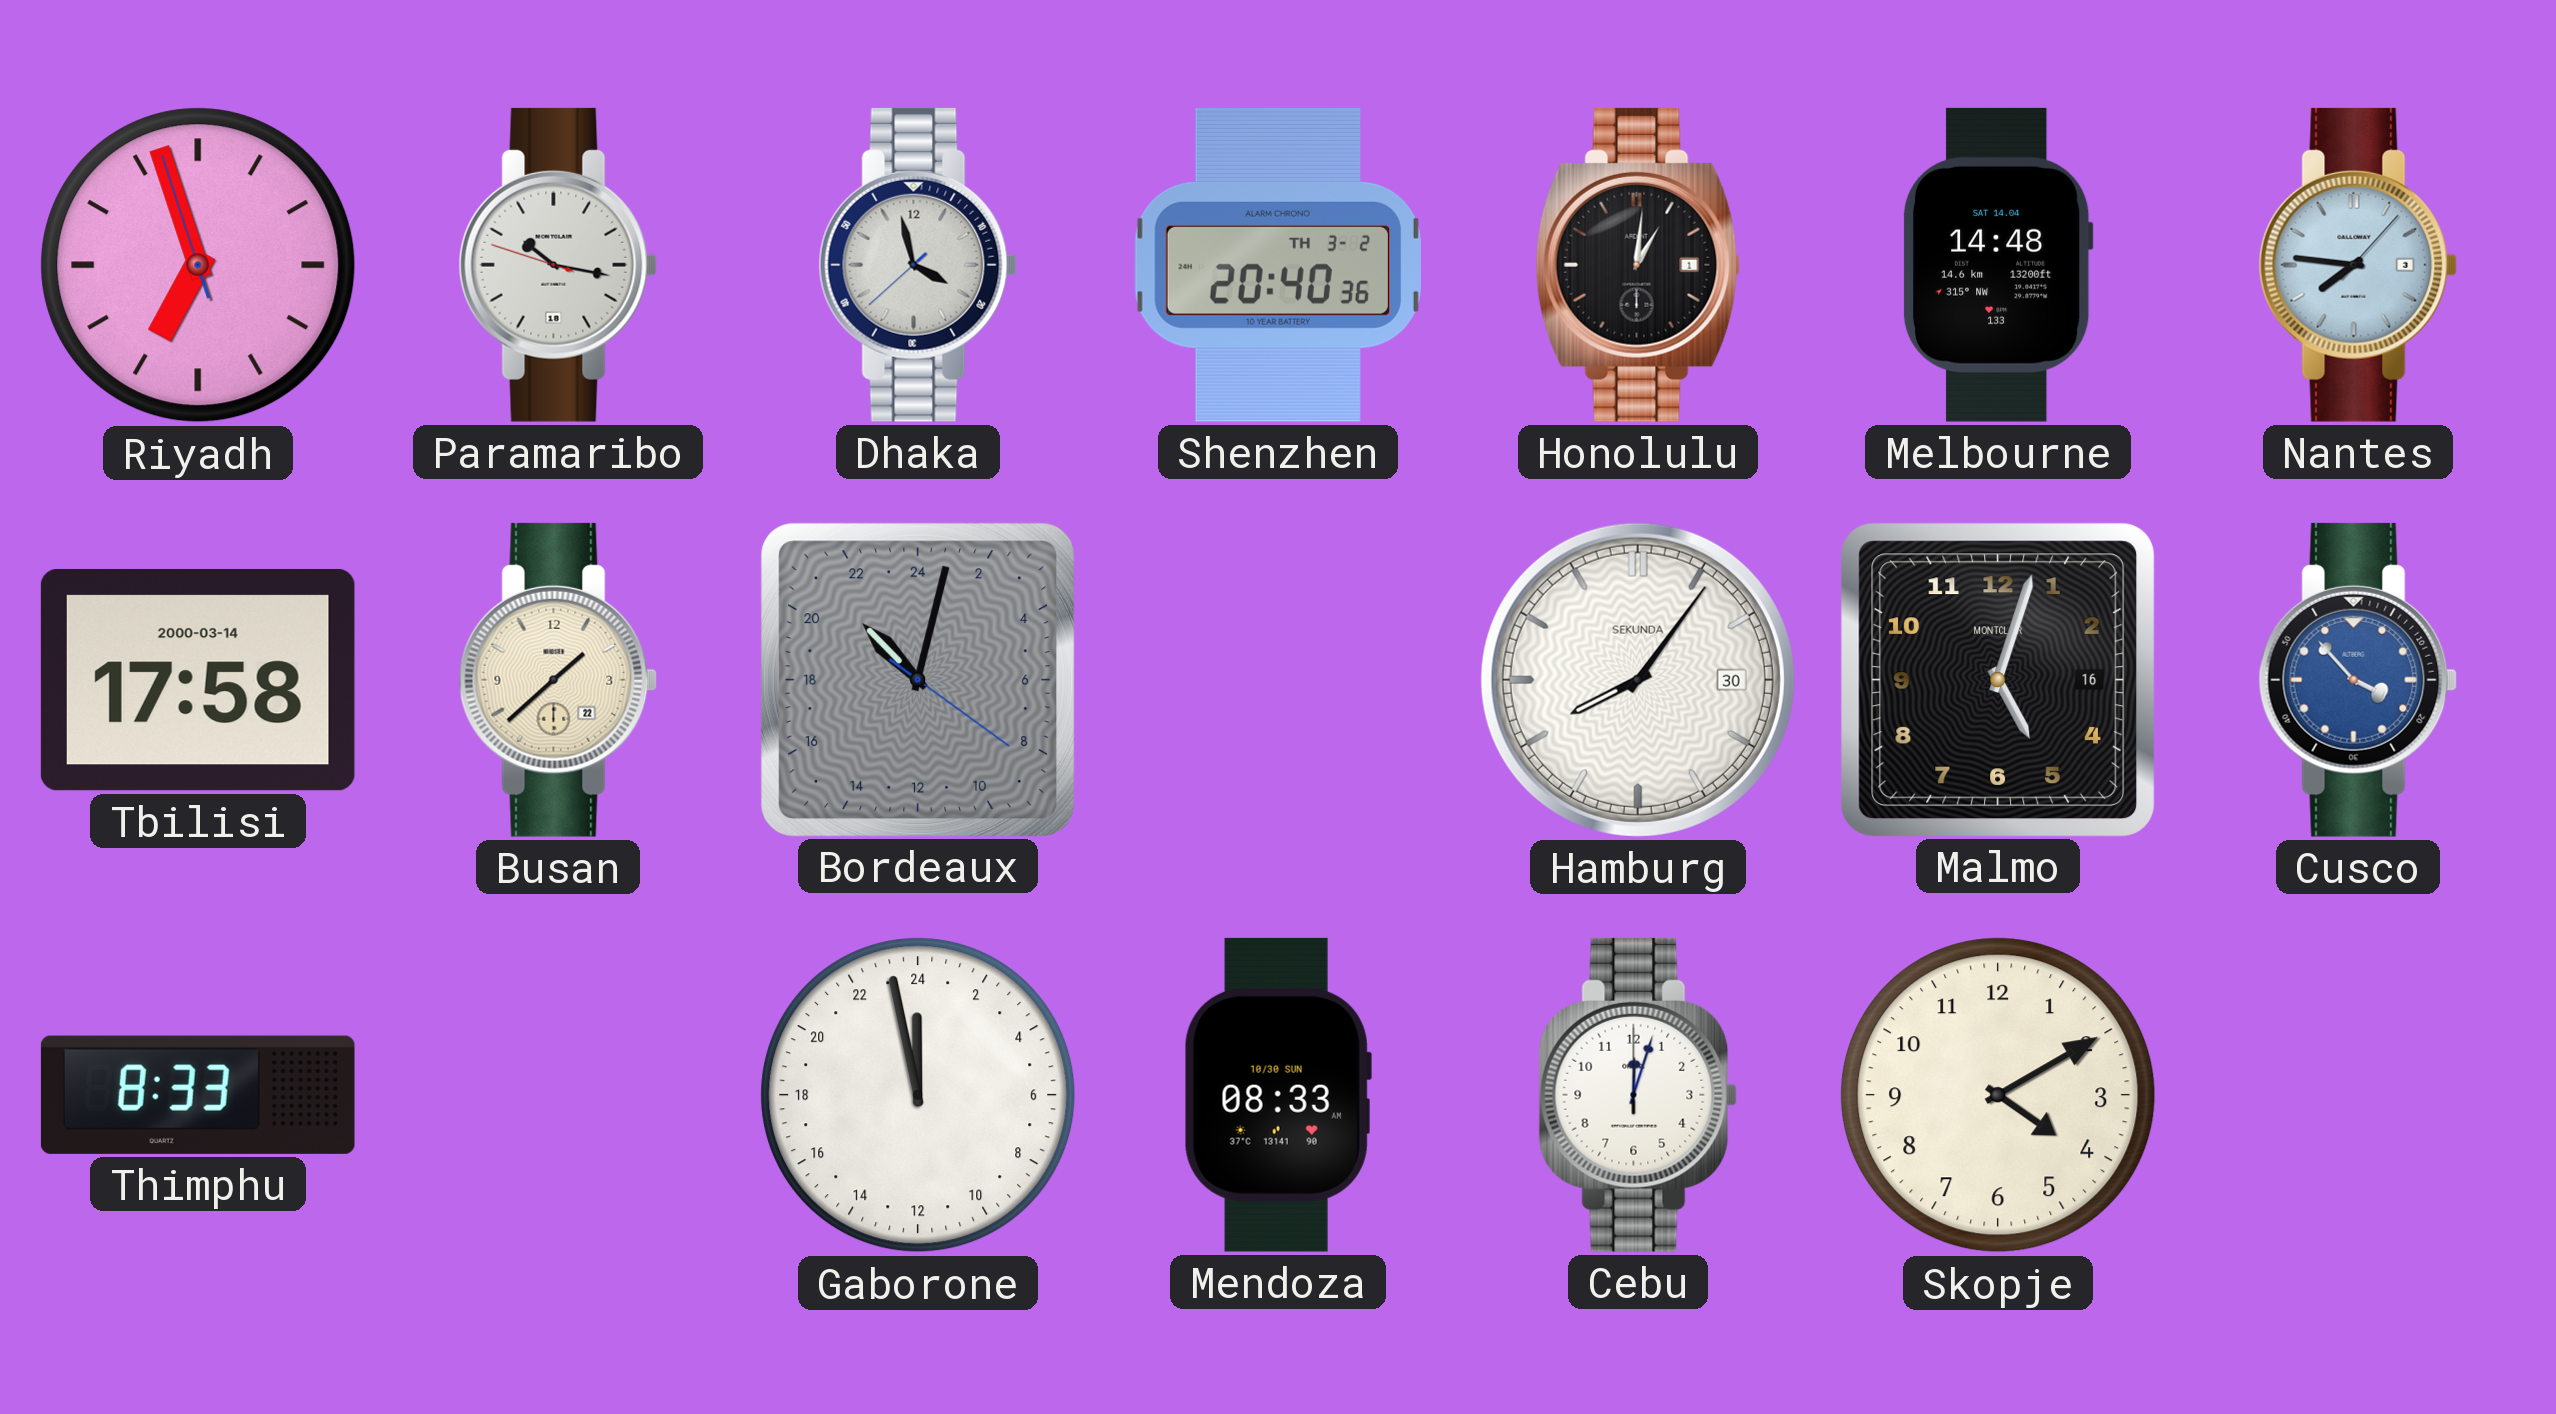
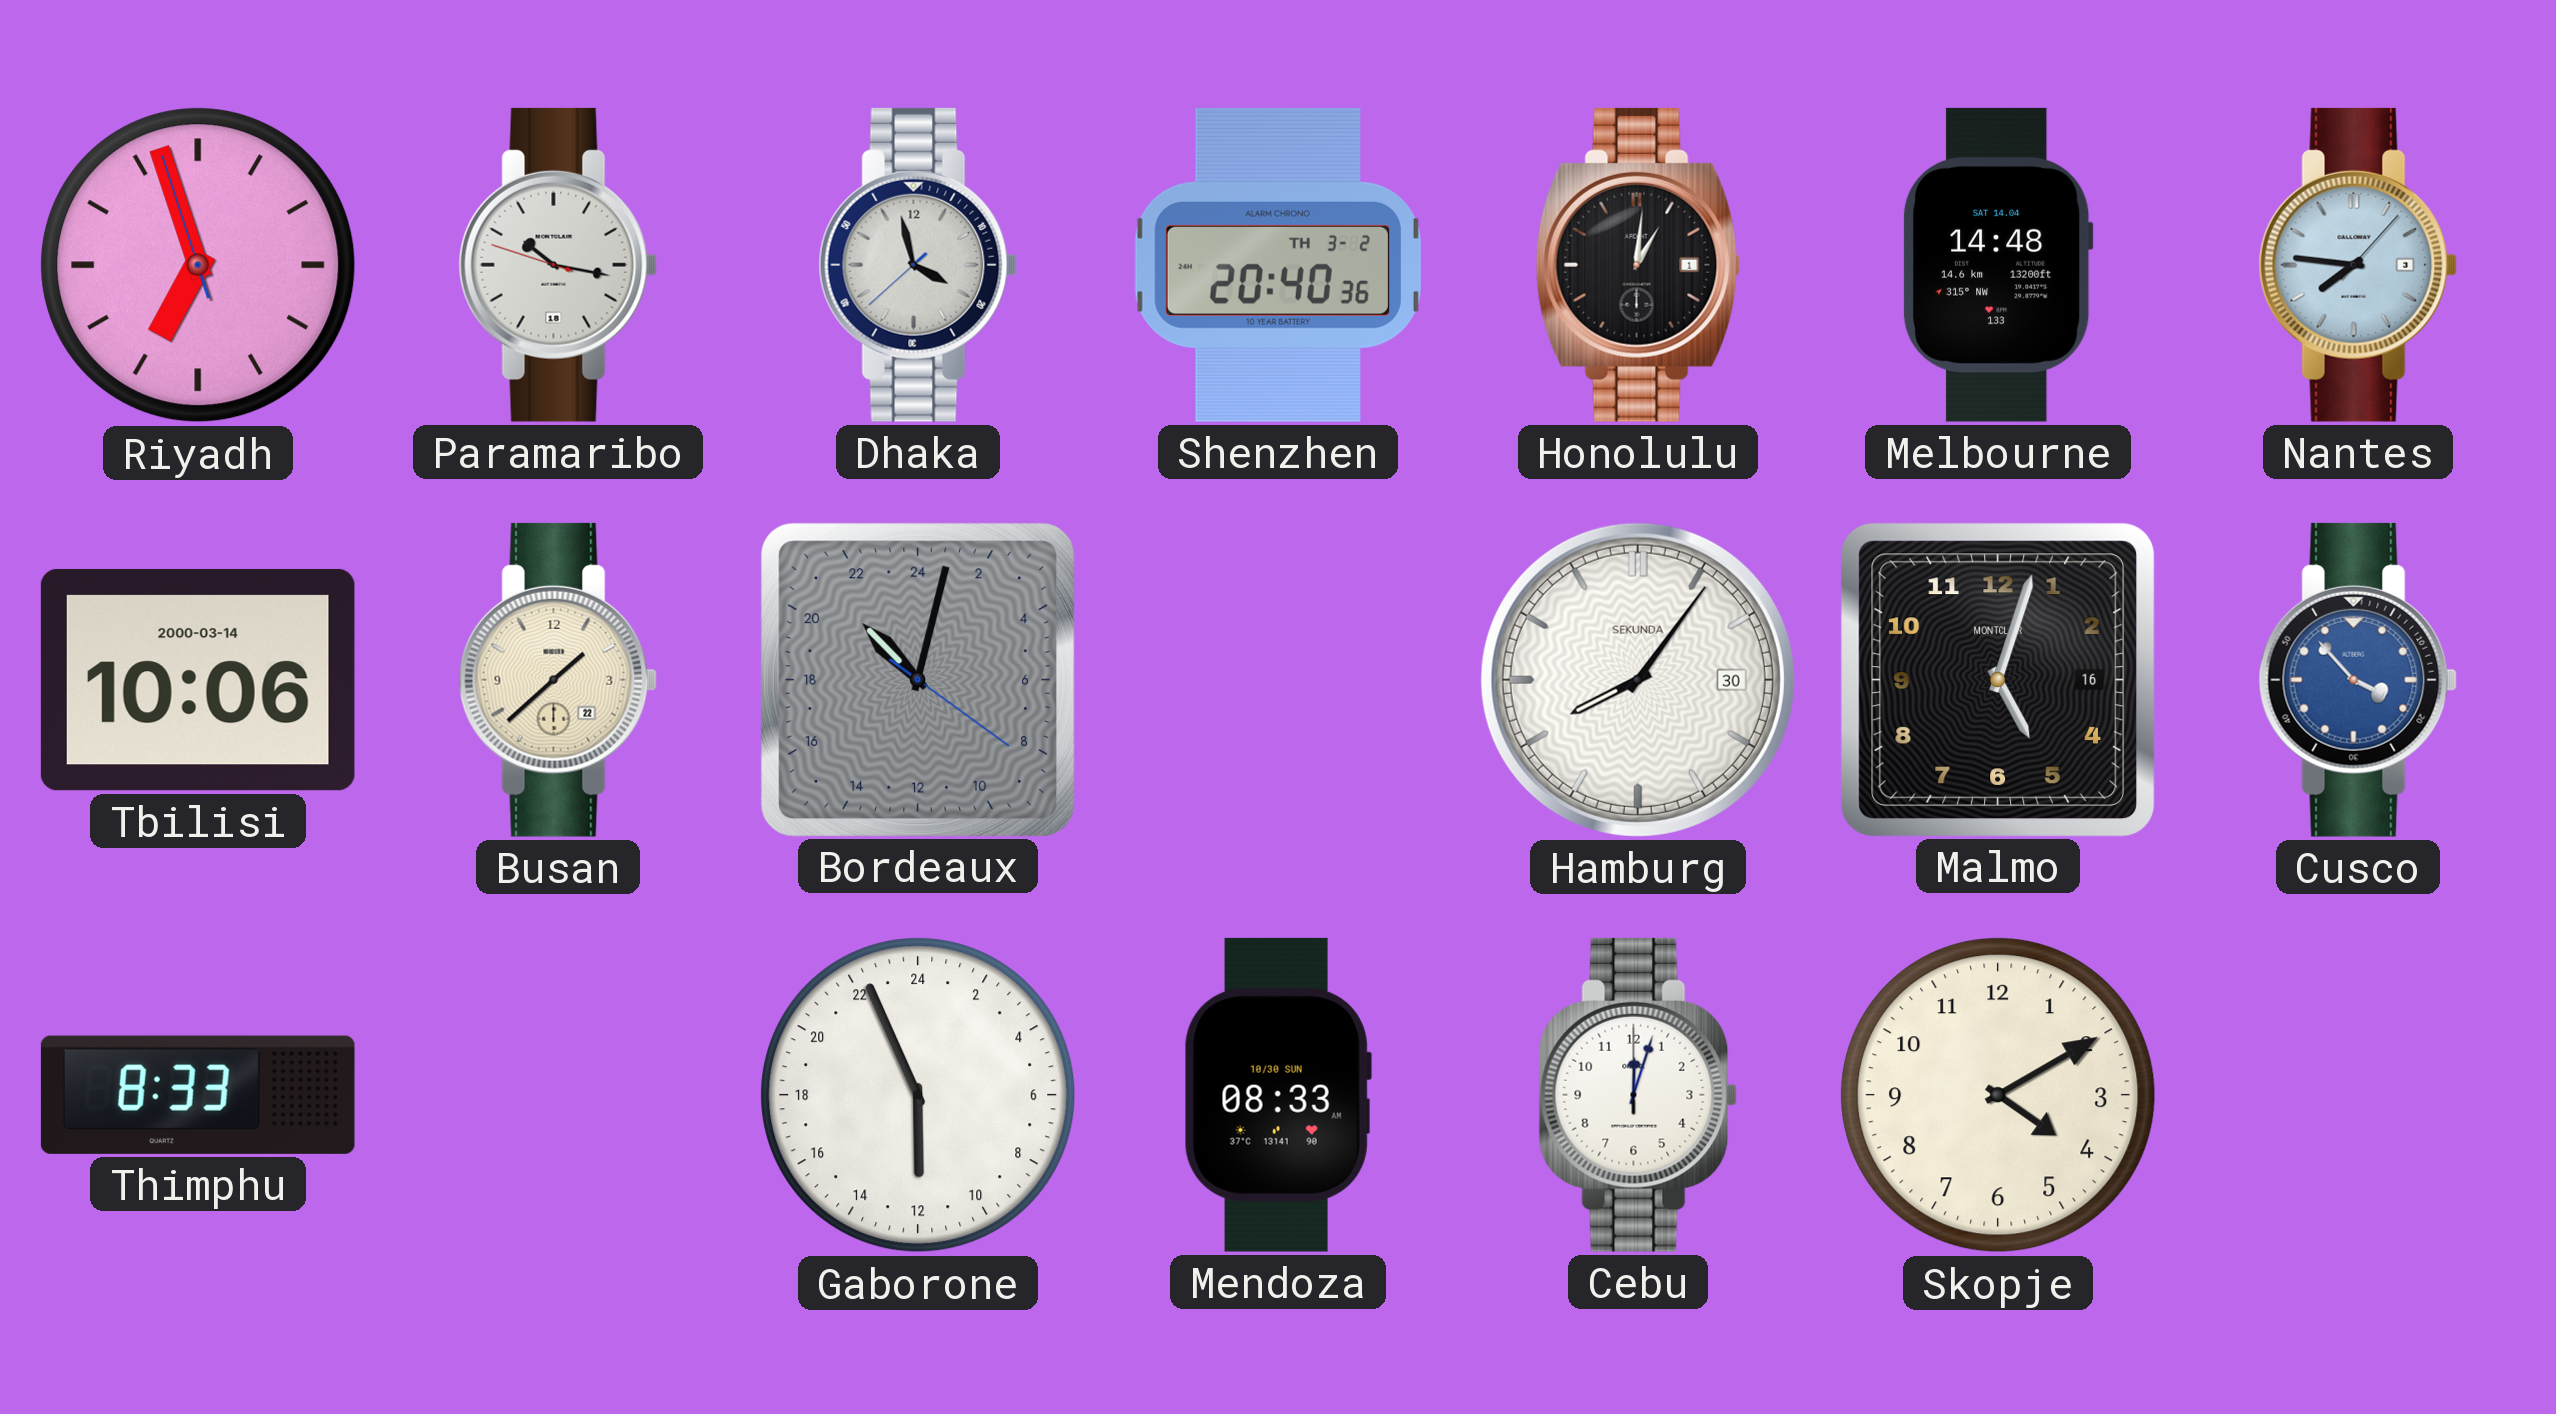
Tbilisi: 17:58 -> 10:06
Gaborone: 23:58 -> 11:56
